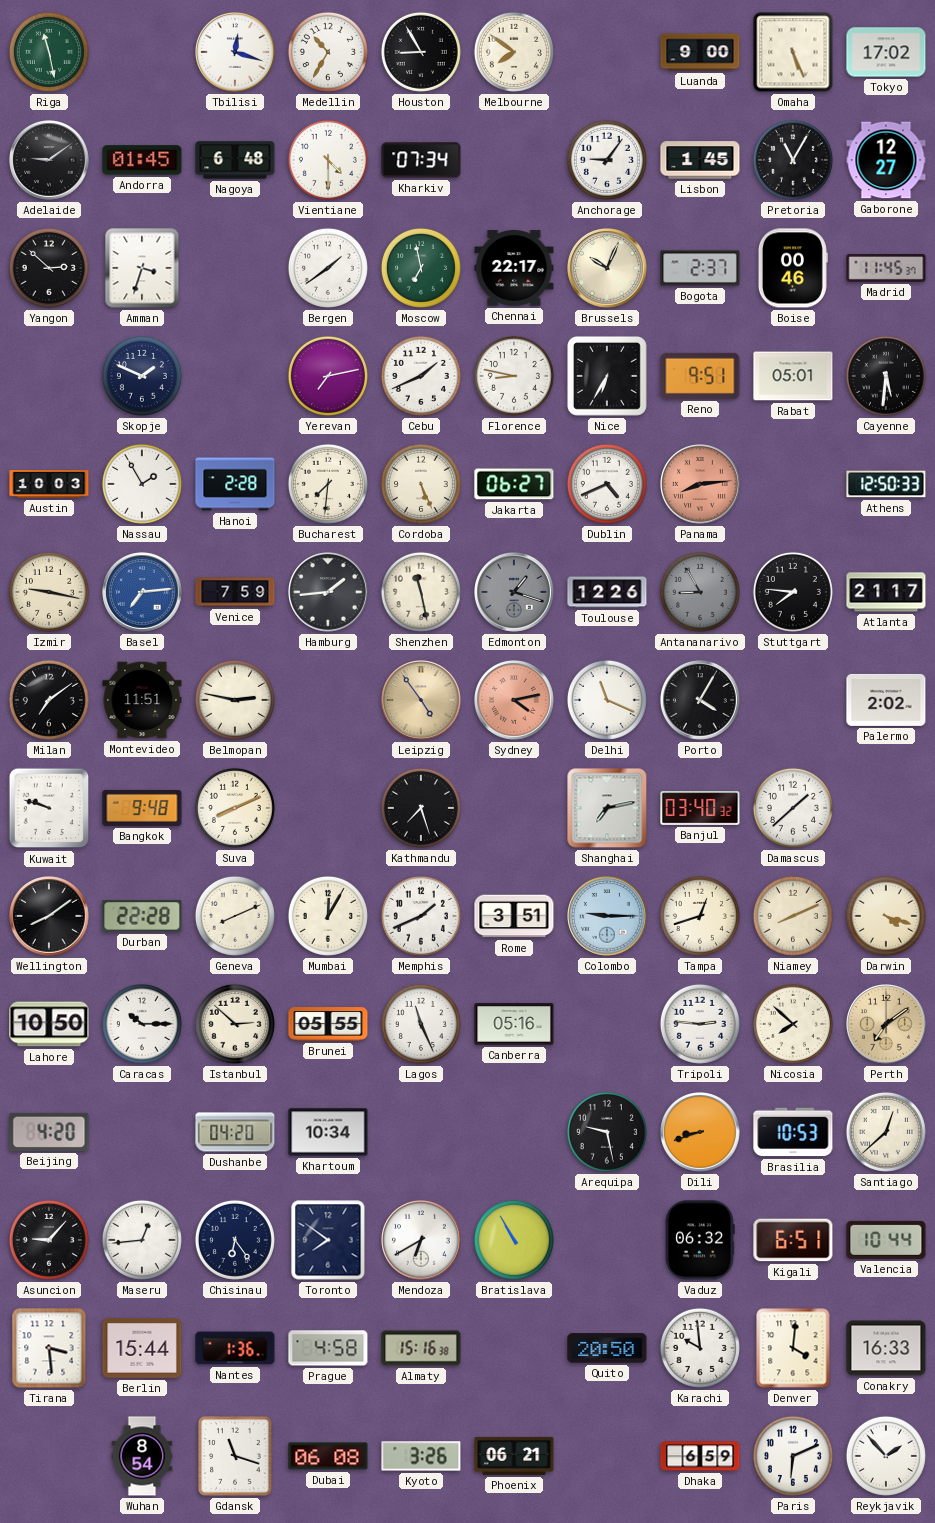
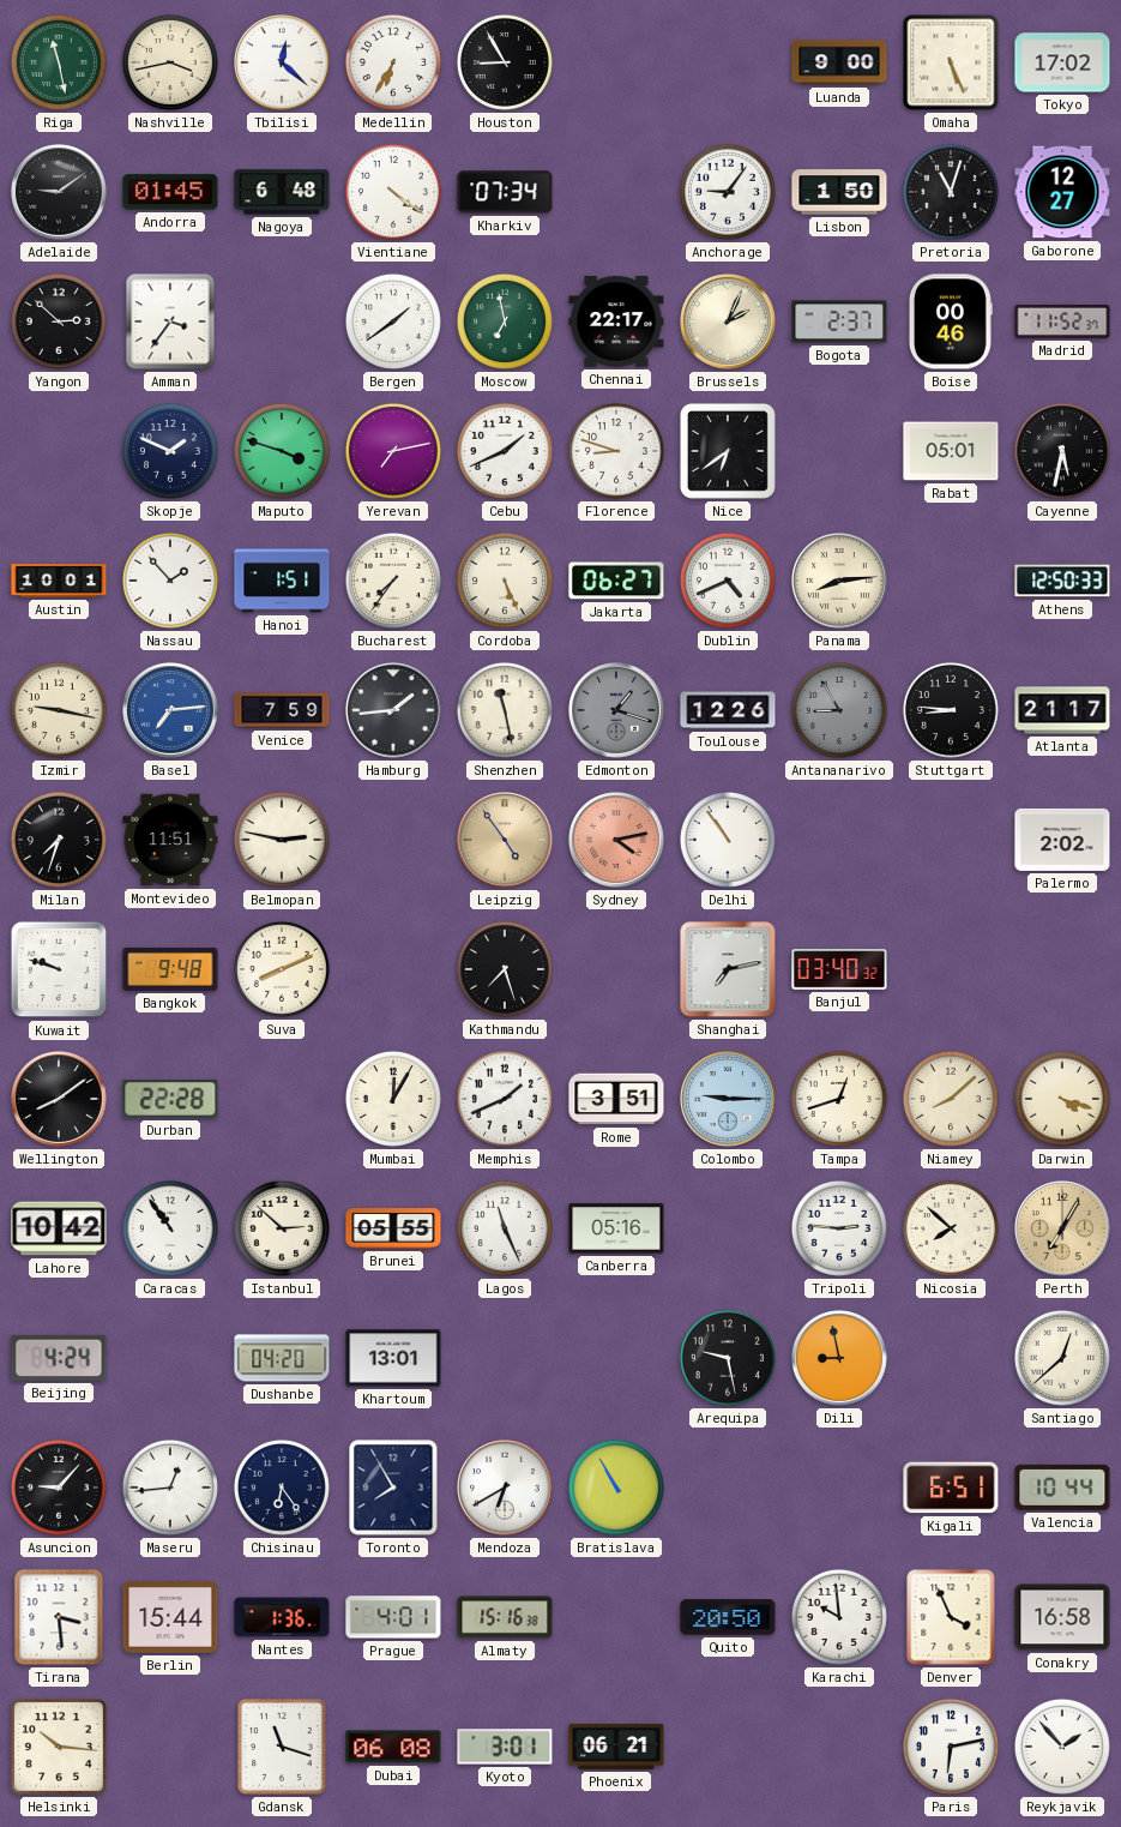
Nashville: none -> 3:43
Tbilisi: 12:18 -> 12:22
Medellin: 10:35 -> 6:35
Melbourne: 7:51 -> none
Vientiane: 4:30 -> 4:21
Lisbon: 1:45 -> 1:50
Pretoria: 11:05 -> 11:03
Amman: 3:33 -> 3:36
Brussels: 10:04 -> 2:04
Madrid: 11:45 -> 11:52
Maputo: none -> 3:48
Florence: 8:47 -> 8:48
Nice: 6:35 -> 6:39
Reno: 9:51 -> none
Cayenne: 5:31 -> 5:32
Austin: 10:03 -> 10:01
Nassau: 1:55 -> 1:53
Hanoi: 2:28 -> 1:51
Bucharest: 7:31 -> 7:36
Panama dial: salmon -> cream
Stuttgart: 7:46 -> 8:46
Milan: 7:09 -> 7:33
Delhi: 11:19 -> 10:54
Porto: 4:05 -> none
Damascus: 1:38 -> none
Geneva: 8:11 -> none
Niamey: 8:11 -> 8:08
Lahore: 10:50 -> 10:42
Caracas: 10:15 -> 10:54
Perth: 7:09 -> 7:05
Beijing: 4:20 -> 4:24
Khartoum: 10:34 -> 13:01
Dili: 8:42 -> 8:58
Brasilia: 10:53 -> none
Toronto: 7:51 -> 7:55
Vaduz: 06:32 -> none
Prague: 4:58 -> 4:01
Denver: 4:01 -> 3:56
Conakry: 16:33 -> 16:58
Helsinki: none -> 10:16
Wuhan: 8:54 -> none
Kyoto: 3:26 -> 3:01
Dhaka: 6:59 -> none
Paris: 6:11 -> 6:13
